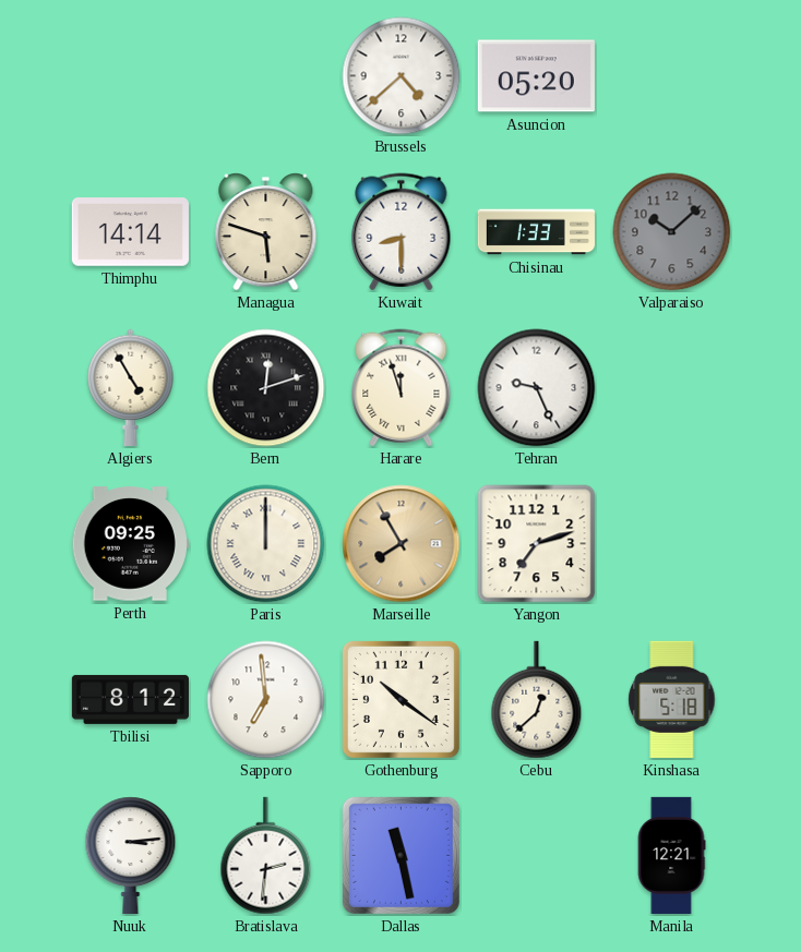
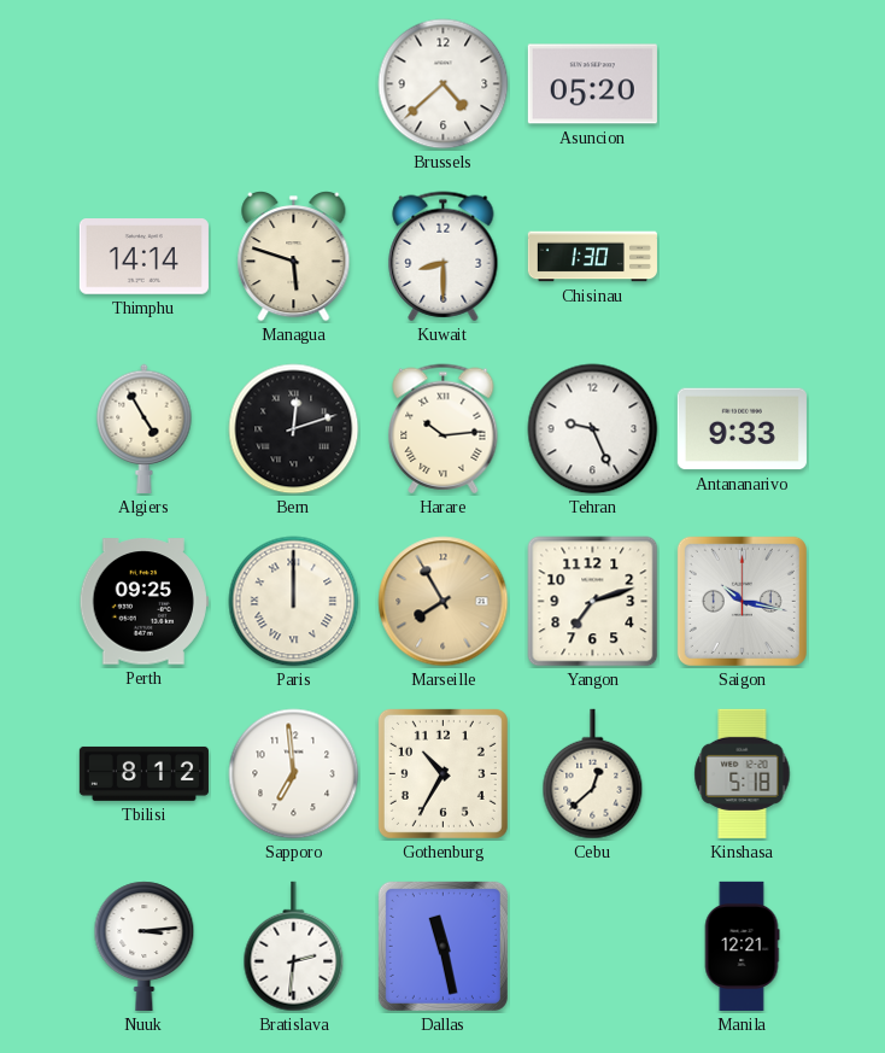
Chisinau: 1:33 -> 1:30
Valparaiso: 10:08 -> none
Harare: 11:57 -> 10:14
Antananarivo: none -> 9:33
Saigon: none -> 10:17
Gothenburg: 10:21 -> 10:35
